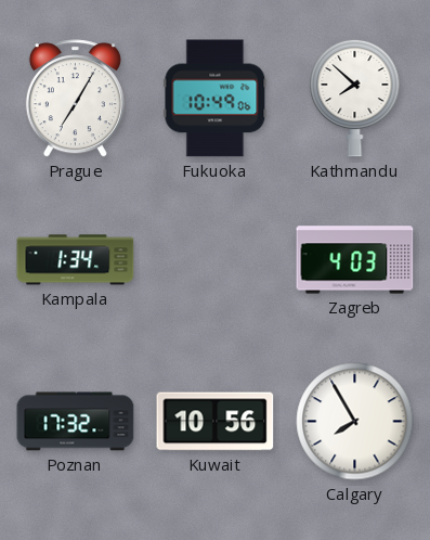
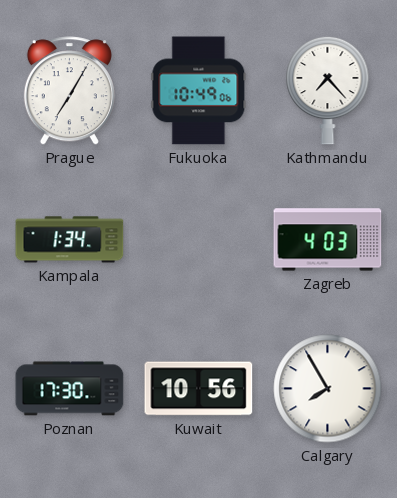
Kathmandu: 7:52 -> 7:23
Poznan: 17:32 -> 17:30
